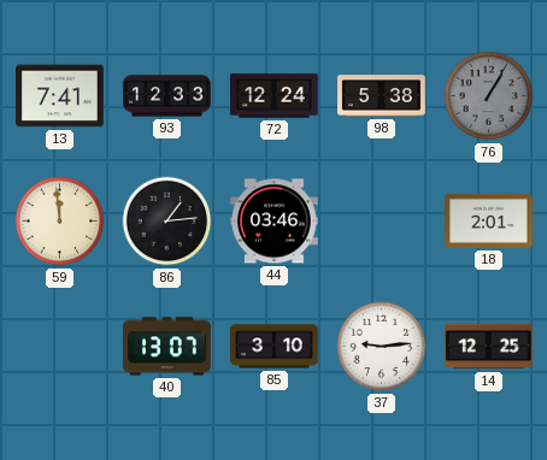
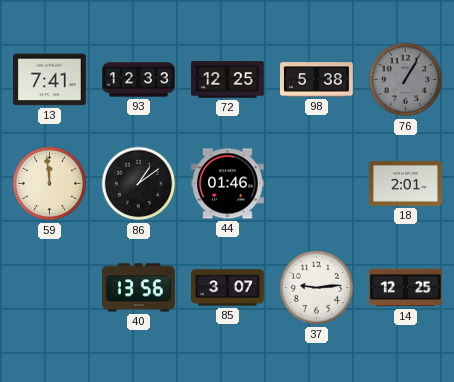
72: 12:24 -> 12:25
86: 1:14 -> 1:09
44: 03:46 -> 01:46
40: 13:07 -> 13:56
85: 3:10 -> 3:07
